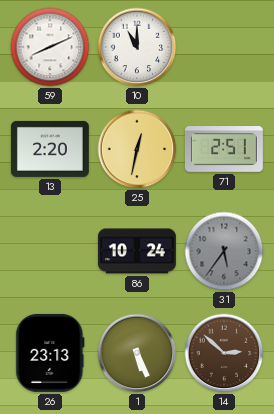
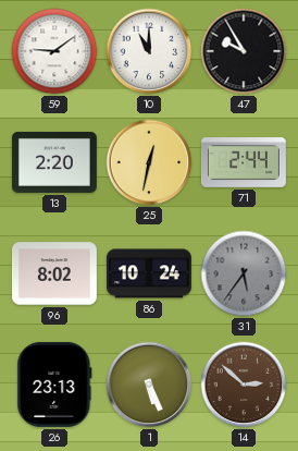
59: 8:11 -> 9:09
47: none -> 9:55
71: 2:51 -> 2:44
96: none -> 8:02
